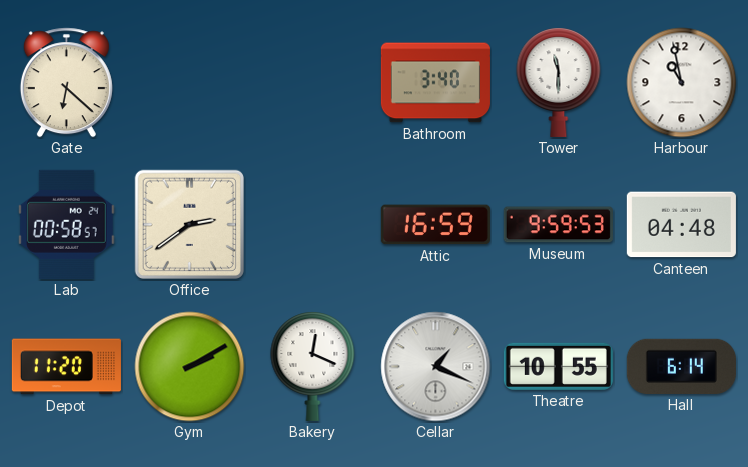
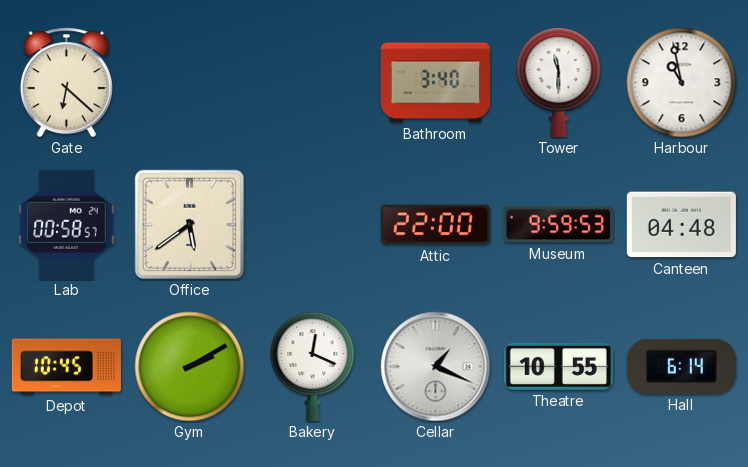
Office: 2:39 -> 5:39
Attic: 16:59 -> 22:00
Depot: 11:20 -> 10:45
